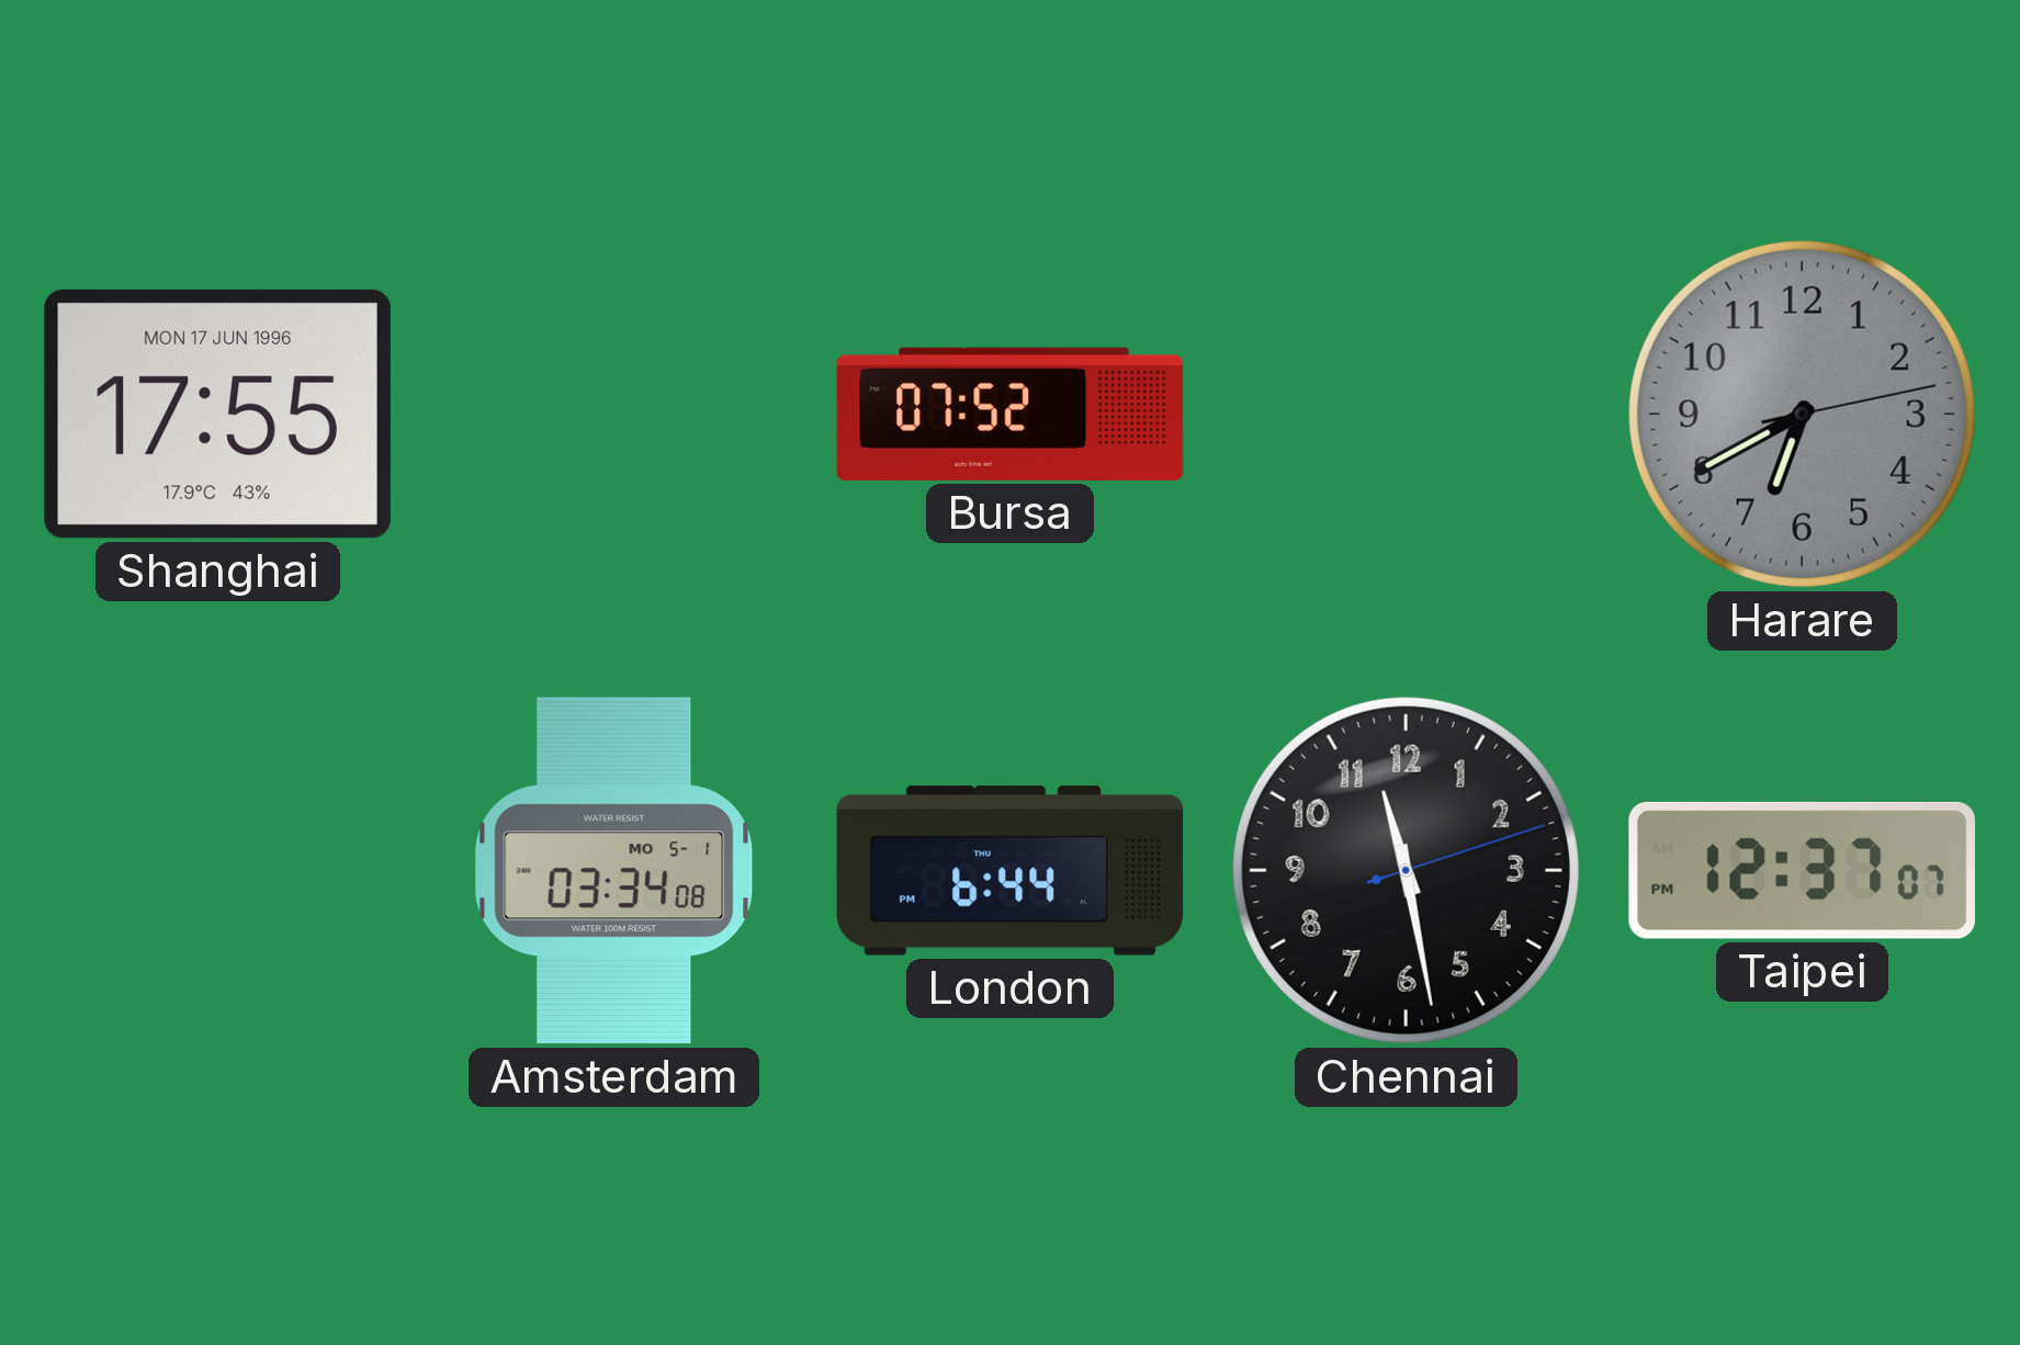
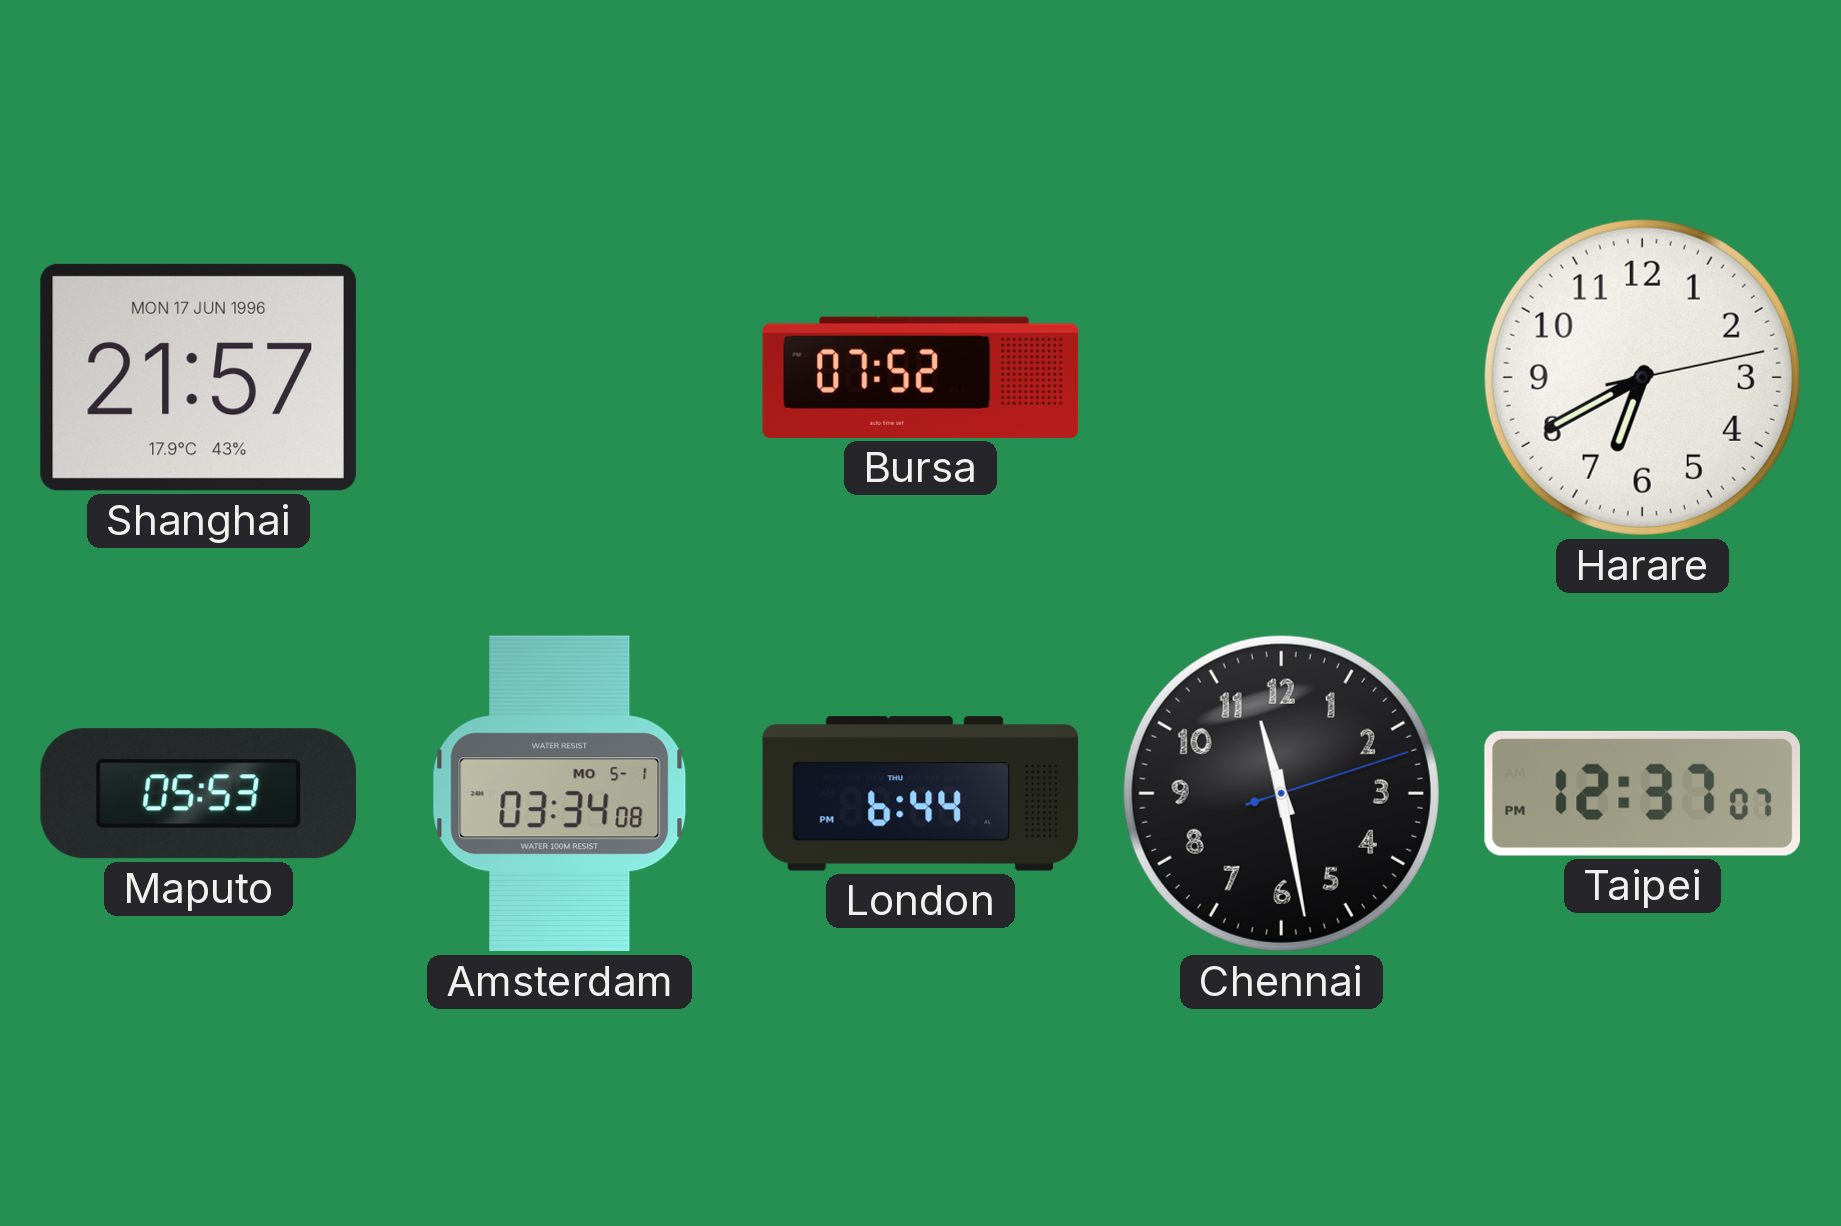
Shanghai: 17:55 -> 21:57
Harare dial: grey -> white
Maputo: none -> 05:53
